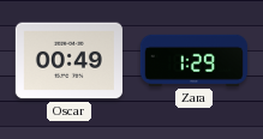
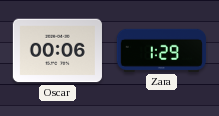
Oscar: 00:49 -> 00:06
